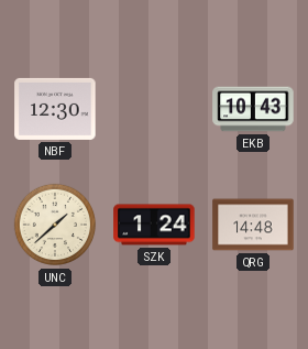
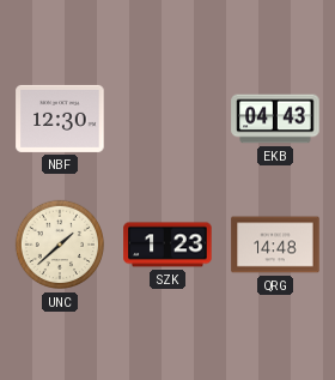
EKB: 10:43 -> 04:43
SZK: 1:24 -> 1:23
